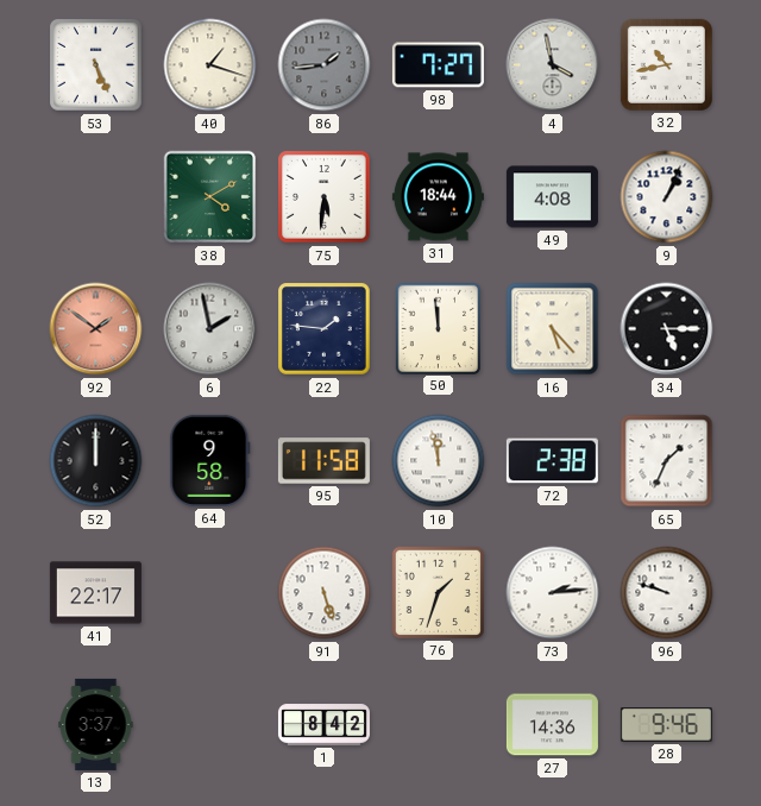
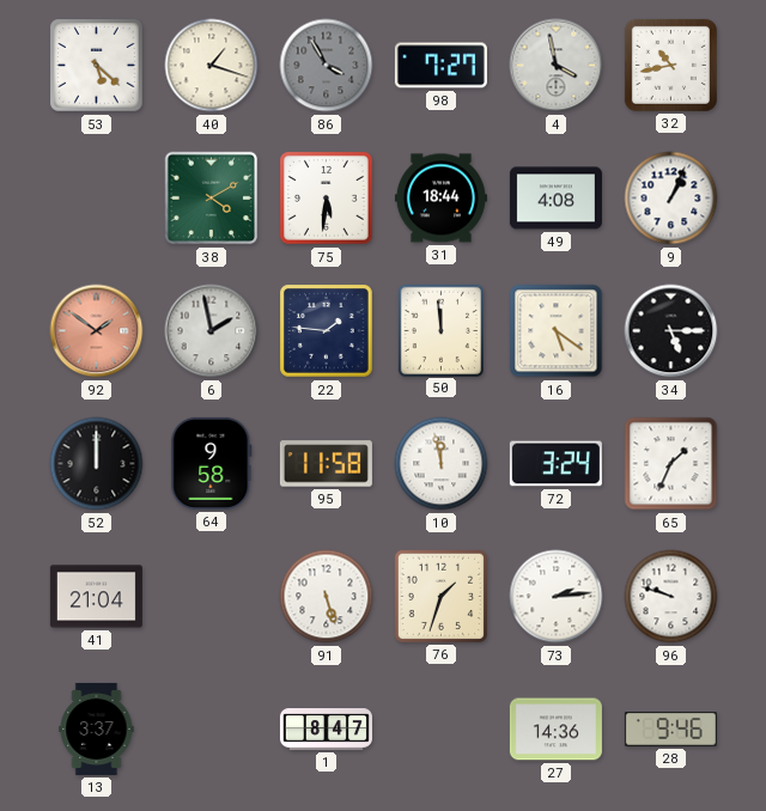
53: 5:26 -> 5:22
86: 1:44 -> 3:55
16: 5:23 -> 5:21
72: 2:38 -> 3:24
41: 22:17 -> 21:04
1: 8:42 -> 8:47
